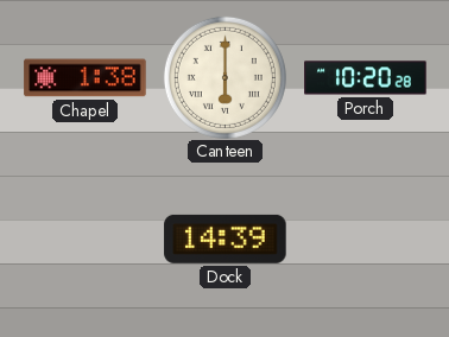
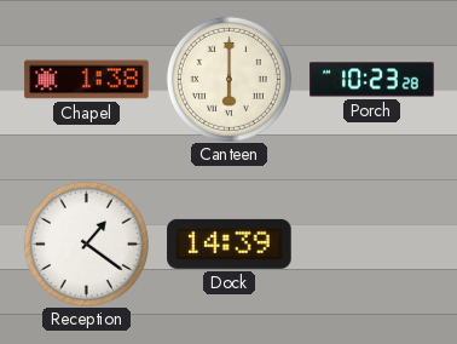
Porch: 10:20 -> 10:23
Reception: none -> 1:21
